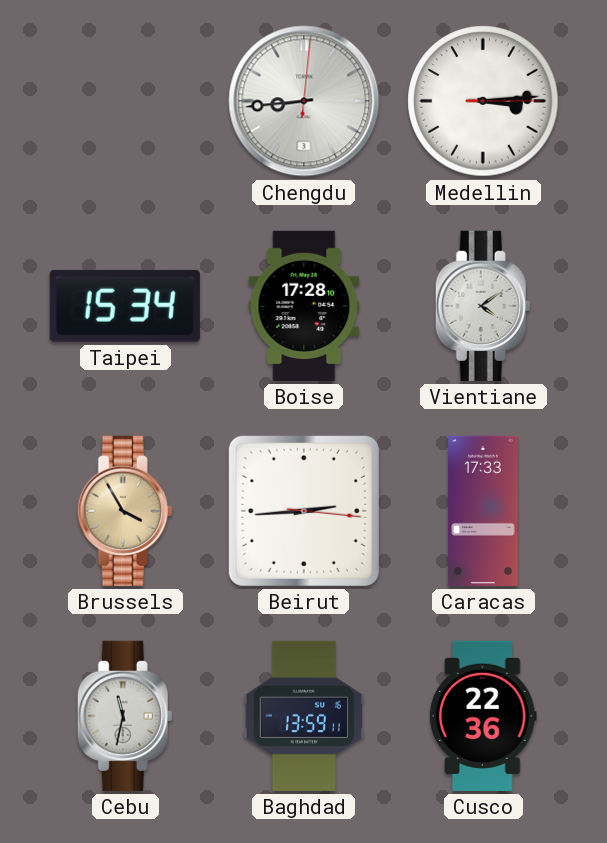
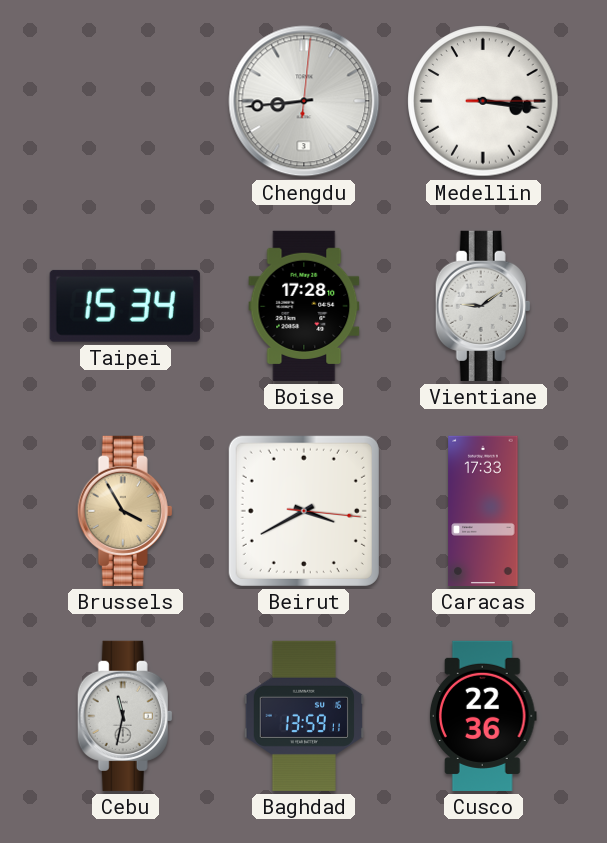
Medellin: 3:14 -> 3:16
Vientiane: 4:09 -> 9:09
Beirut: 2:44 -> 3:40
